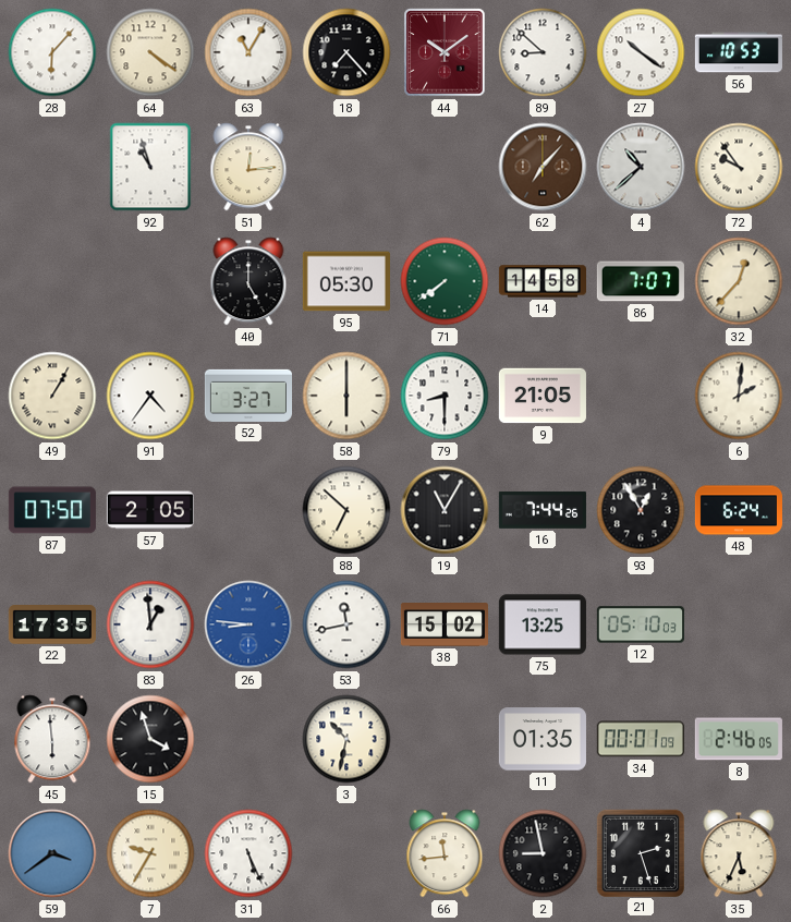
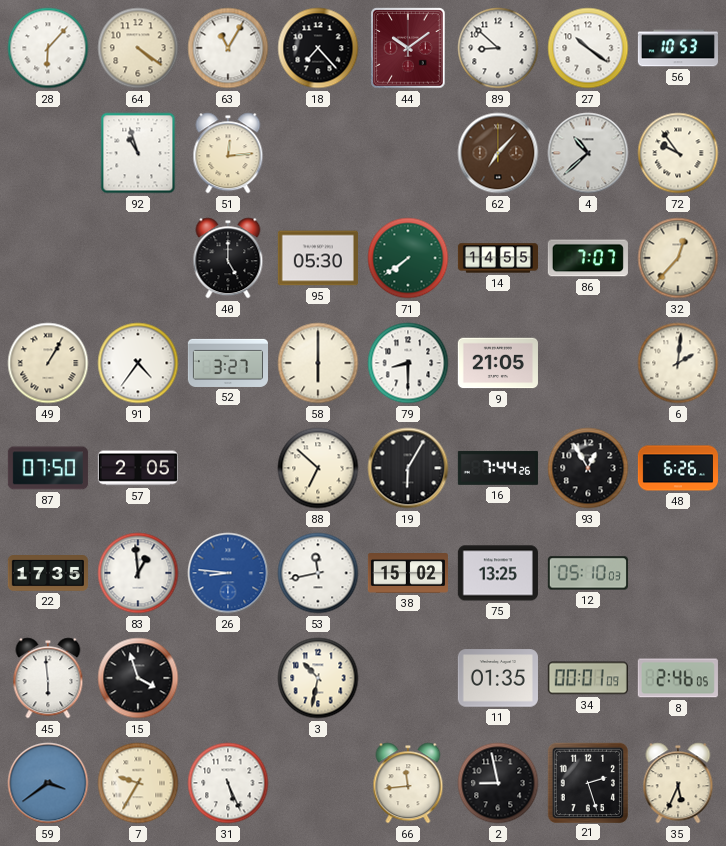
14: 14:58 -> 14:55
19: 11:05 -> 6:05
48: 6:24 -> 6:26
